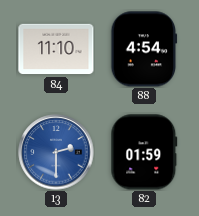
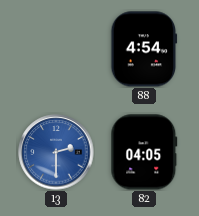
84: 11:10 -> none
82: 01:59 -> 04:05
